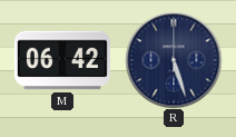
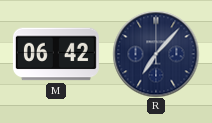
R: 5:27 -> 7:07
